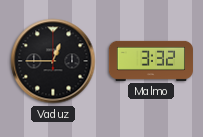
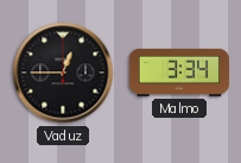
Malmo: 3:32 -> 3:34
